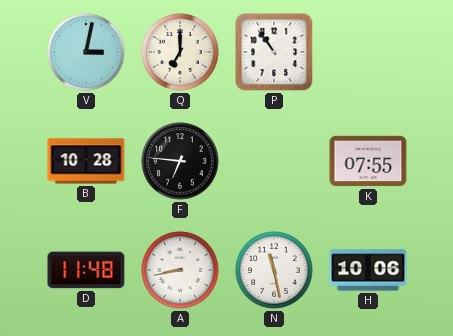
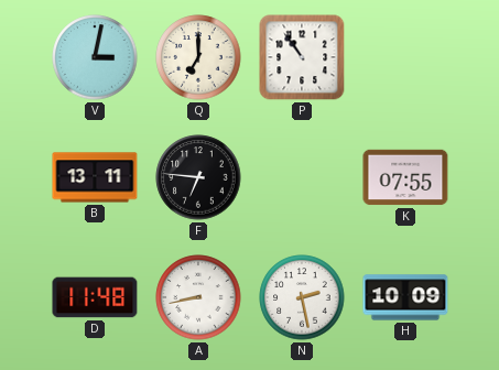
B: 10:28 -> 13:11
N: 11:28 -> 2:28
H: 10:06 -> 10:09
